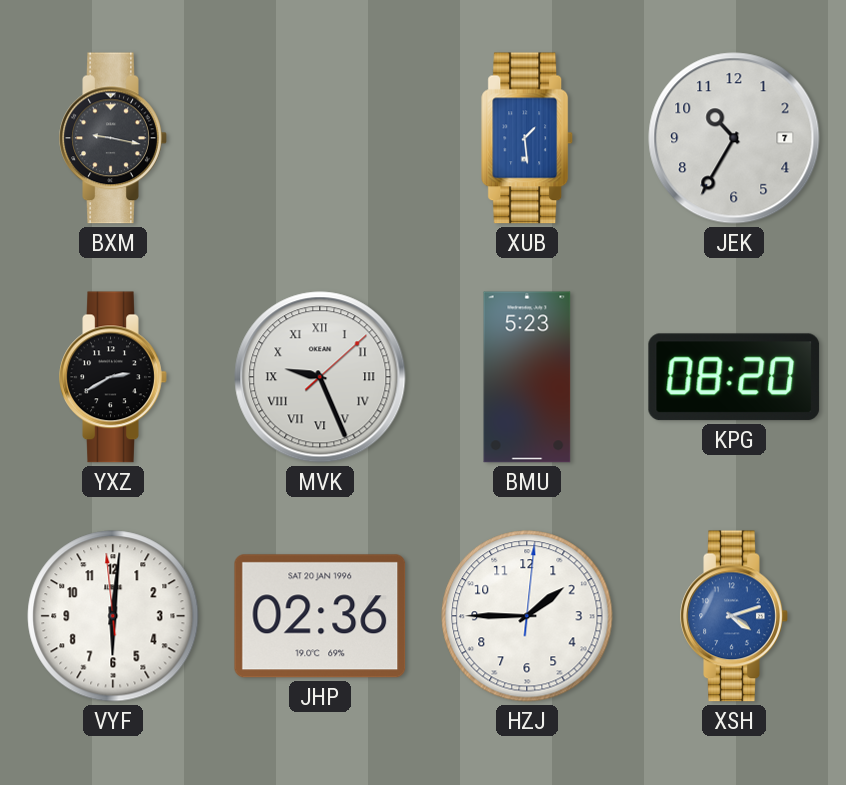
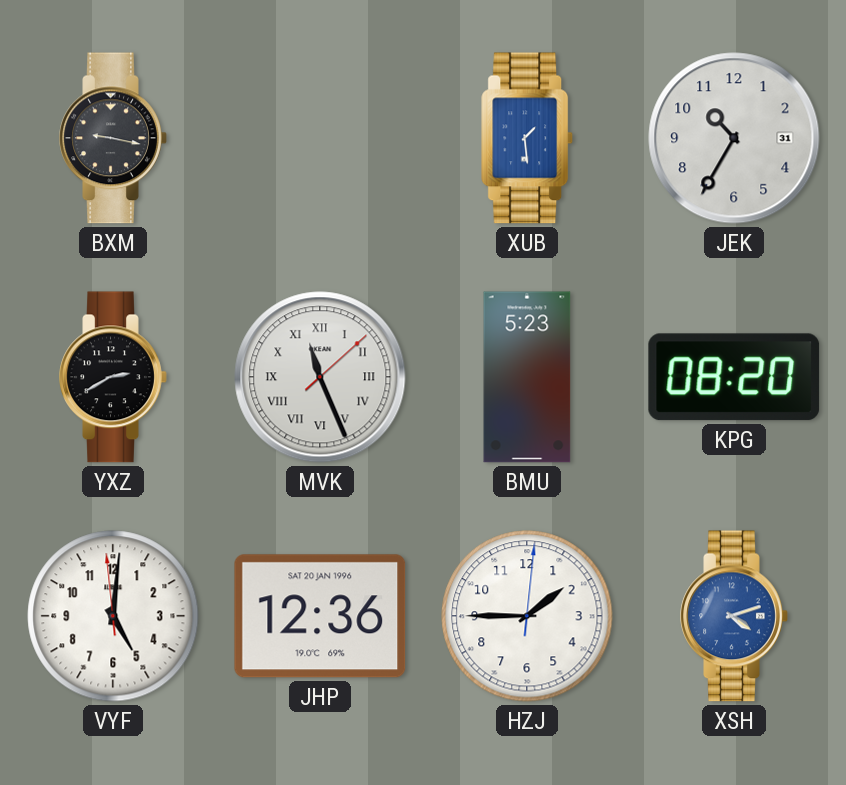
JEK date: 7 -> 31
MVK: 9:26 -> 11:26
VYF: 6:00 -> 5:00
JHP: 02:36 -> 12:36
